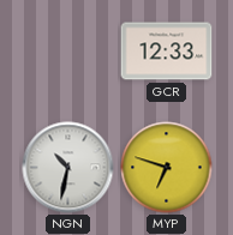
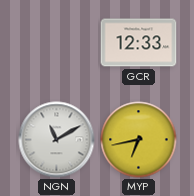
NGN: 10:32 -> 11:10
MYP: 6:48 -> 6:43
